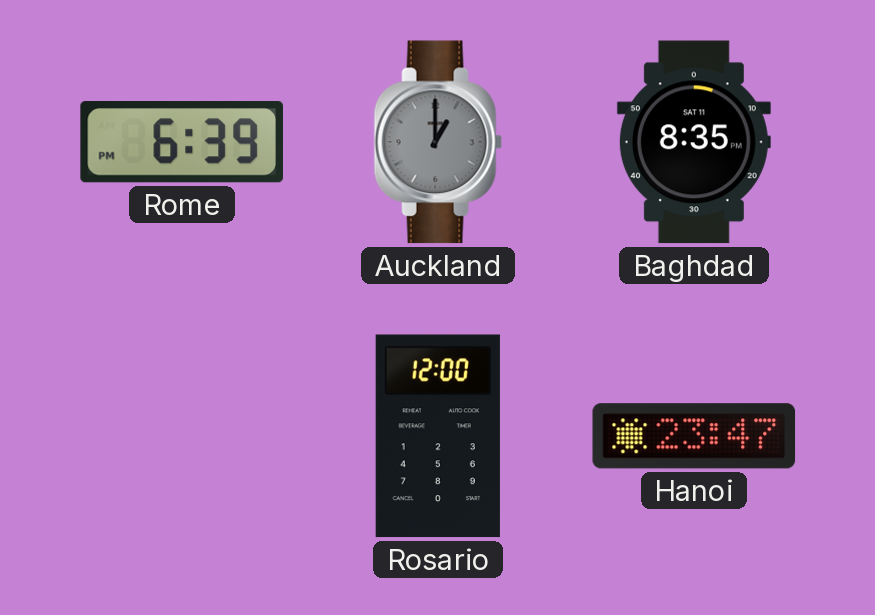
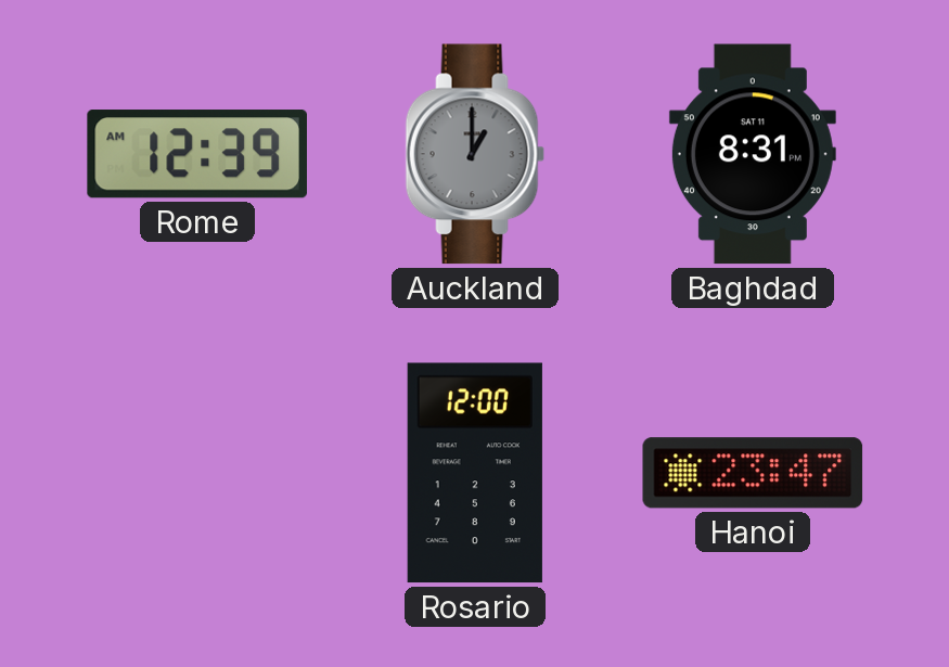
Rome: 6:39 -> 12:39
Baghdad: 8:35 -> 8:31
